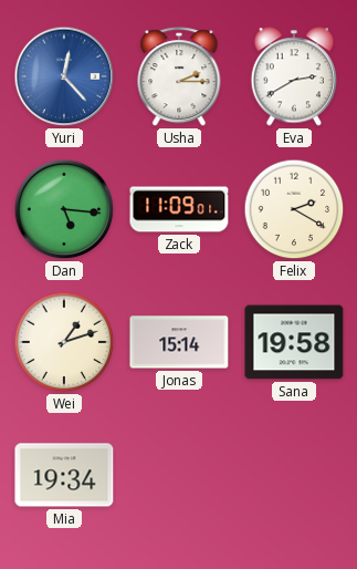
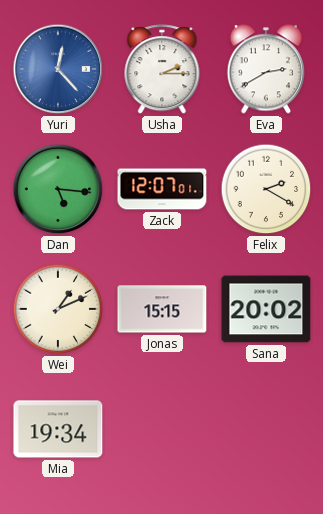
Zack: 11:09 -> 12:07
Wei: 1:12 -> 1:11
Jonas: 15:14 -> 15:15
Sana: 19:58 -> 20:02
